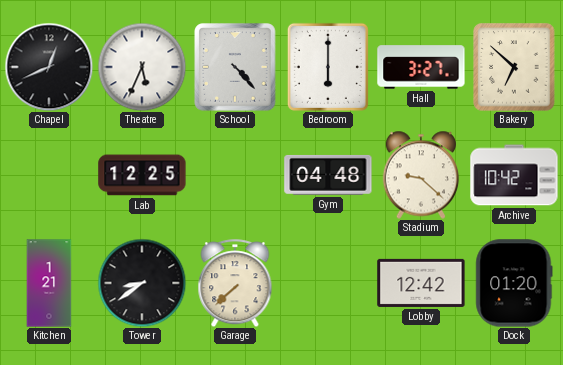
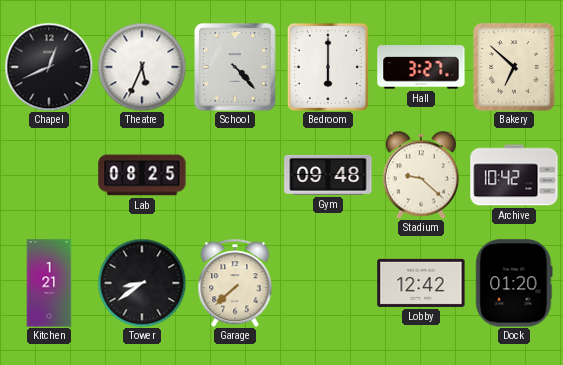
Lab: 12:25 -> 08:25
Gym: 04:48 -> 09:48
